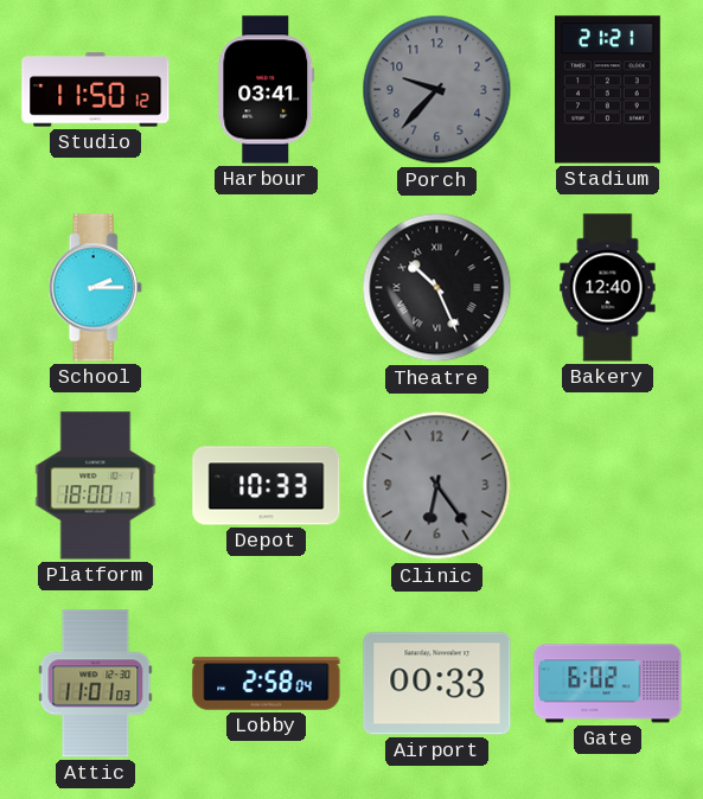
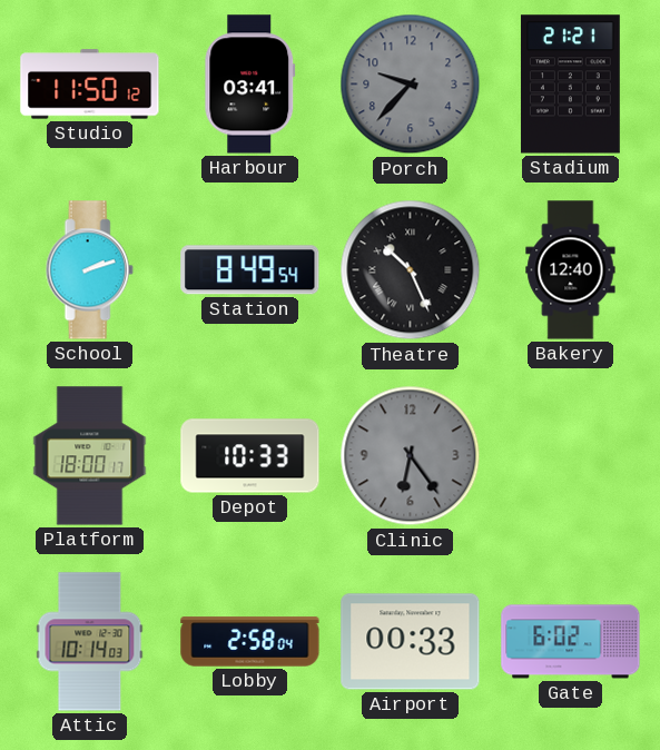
School: 2:15 -> 2:12
Station: none -> 8:49
Attic: 11:01 -> 10:14
